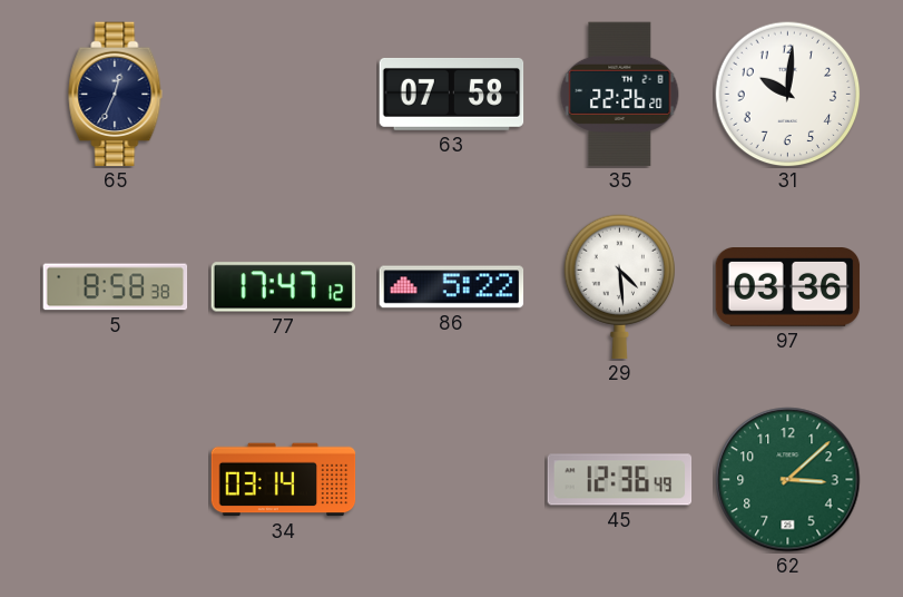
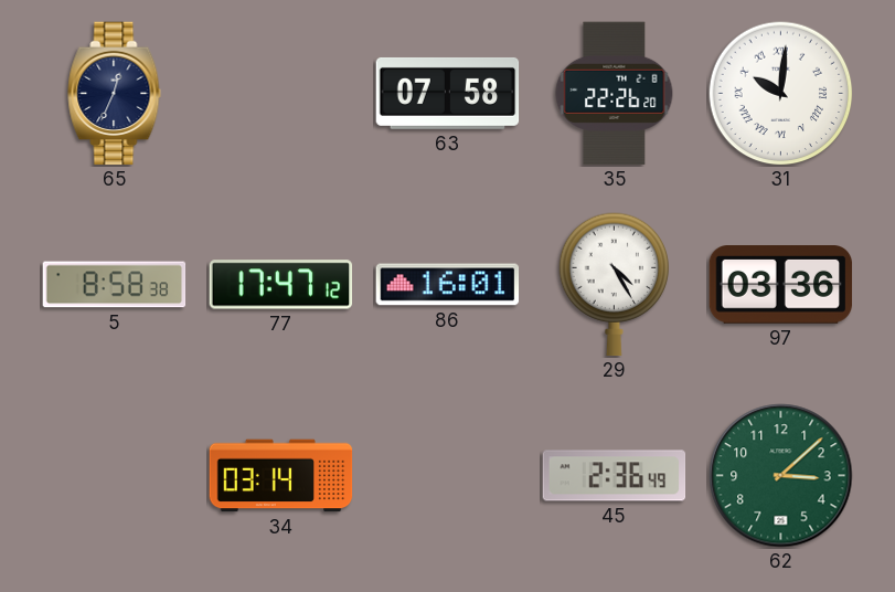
31 numerals: Arabic -> Roman
86: 5:22 -> 16:01
29: 4:29 -> 4:25
45: 12:36 -> 2:36
